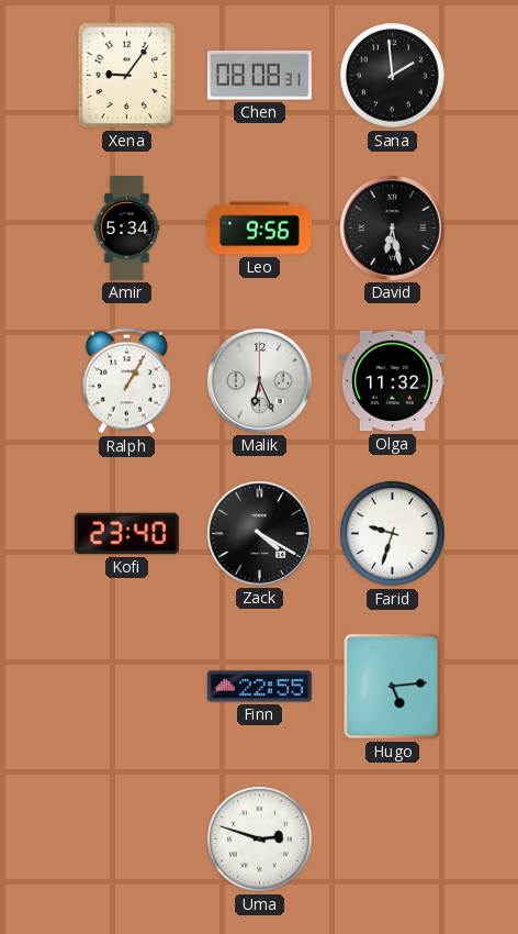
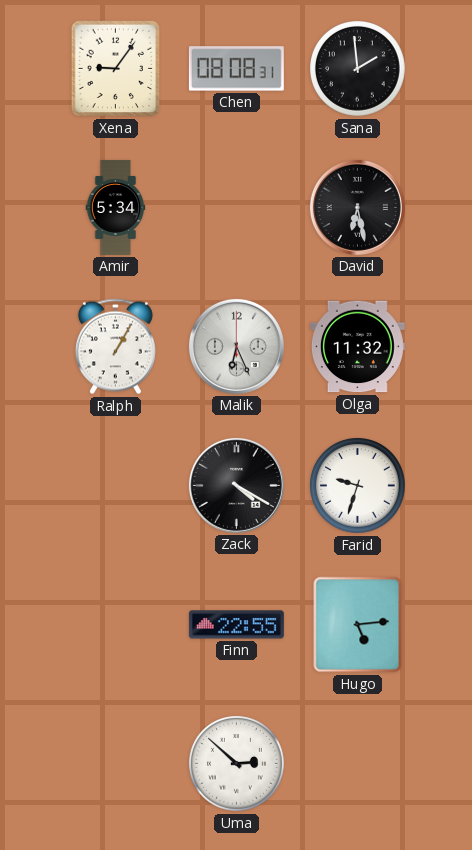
Leo: 9:56 -> none
Kofi: 23:40 -> none
Uma: 2:48 -> 2:52
